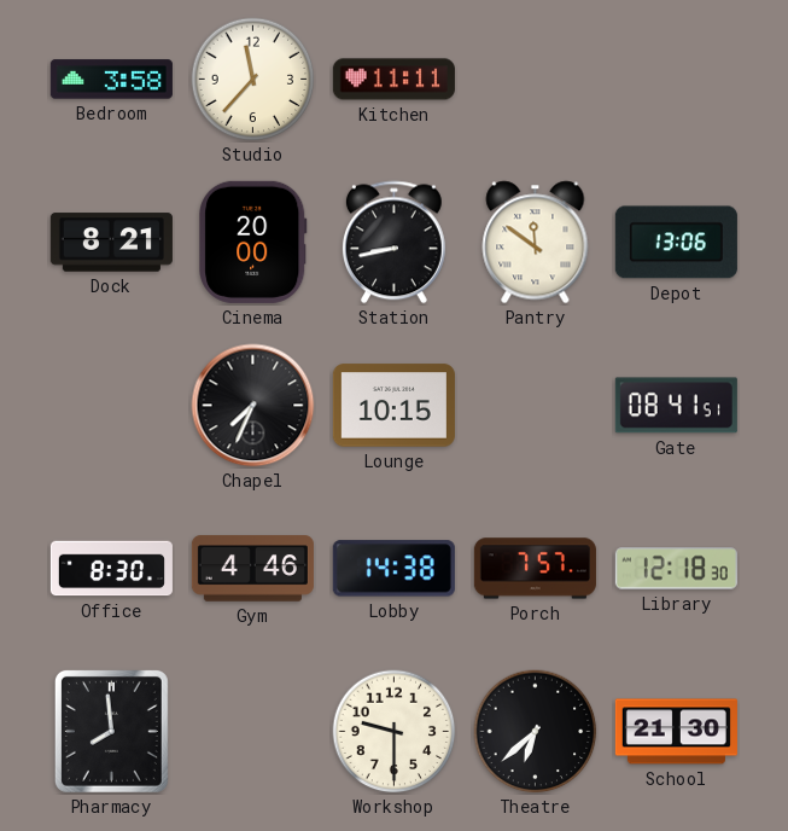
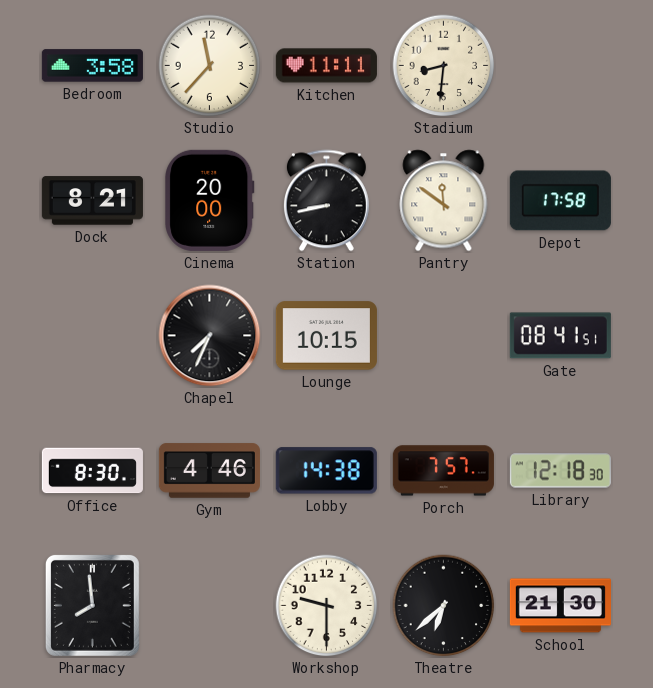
Stadium: none -> 8:31
Depot: 13:06 -> 17:58
